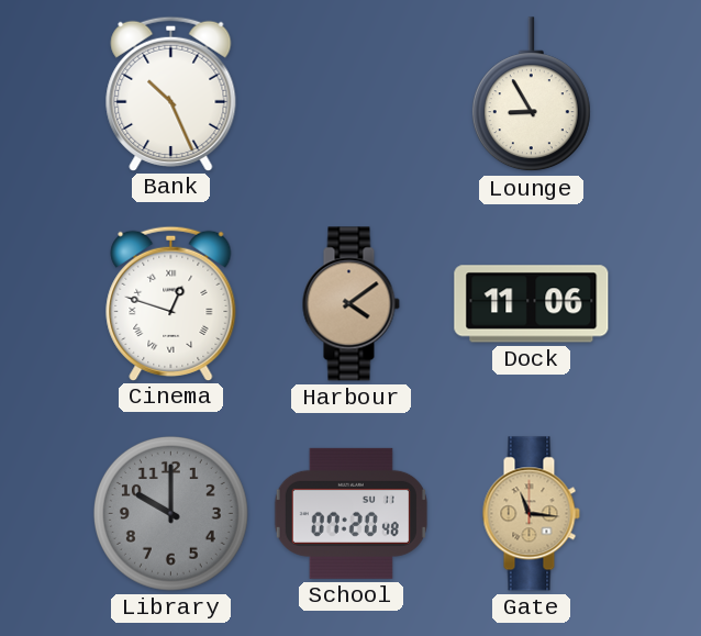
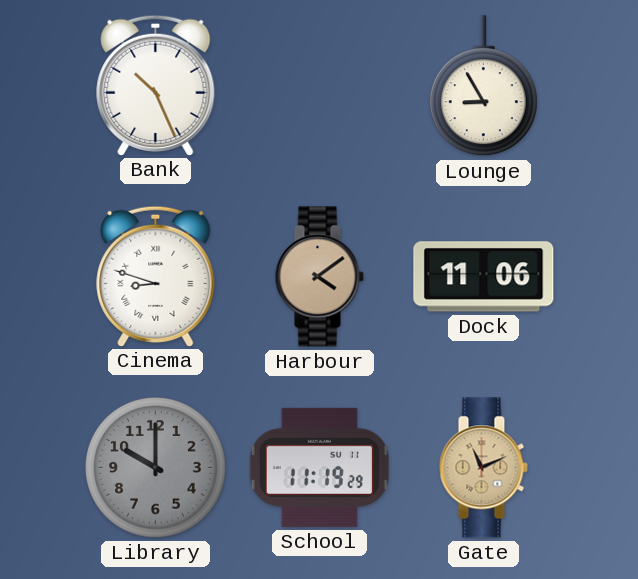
Cinema: 12:48 -> 8:48
School: 07:20 -> 11:19
Gate: 11:16 -> 11:11
